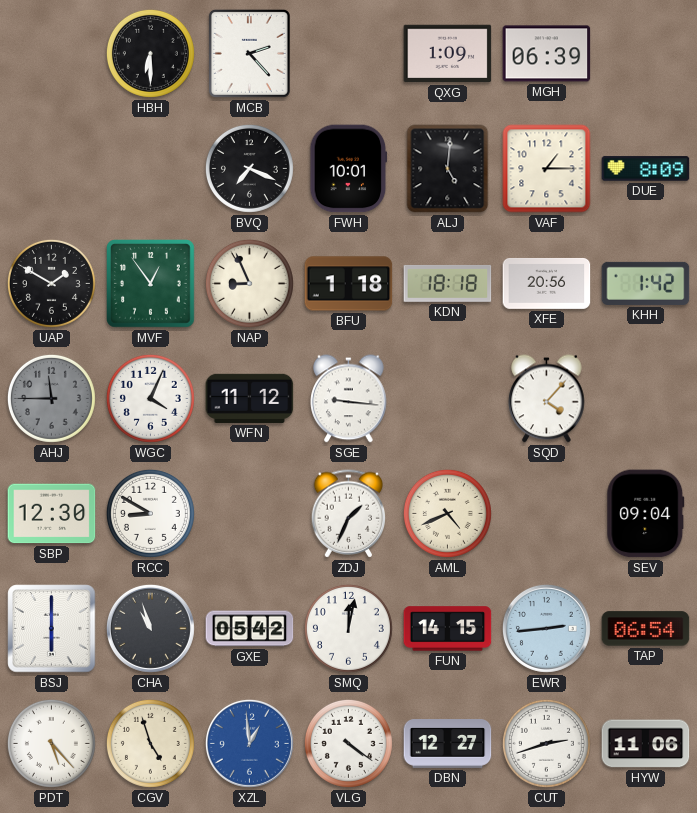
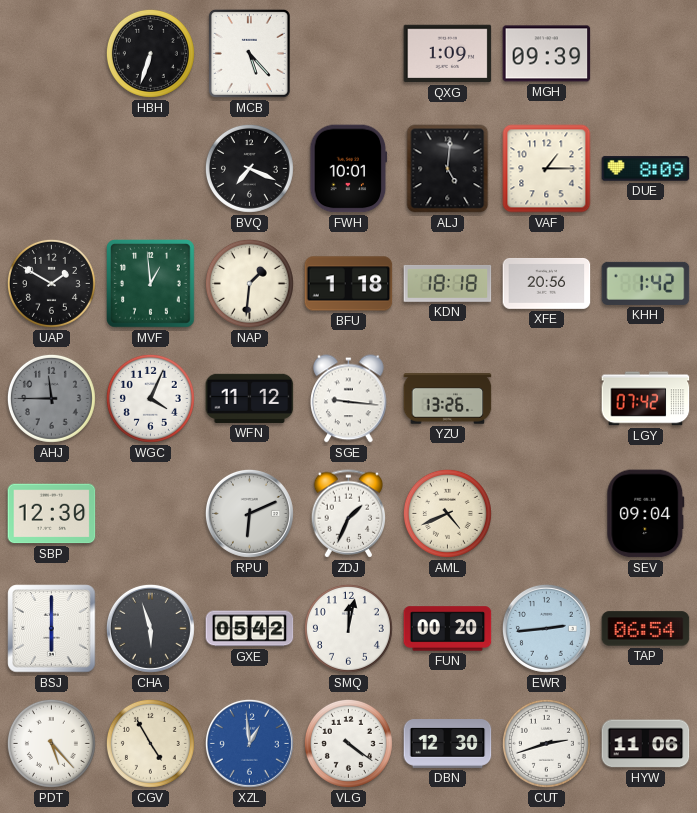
HBH: 6:30 -> 6:33
MCB: 2:23 -> 5:23
MGH: 06:39 -> 09:39
MVF: 12:54 -> 12:59
NAP: 8:56 -> 1:31
YZU: none -> 13:26
SQD: 4:07 -> none
LGY: none -> 07:42
RCC: 8:50 -> none
RPU: none -> 6:11
CHA: 10:57 -> 5:57
FUN: 14:15 -> 00:20
CGV: 4:57 -> 4:55
DBN: 12:27 -> 12:30
